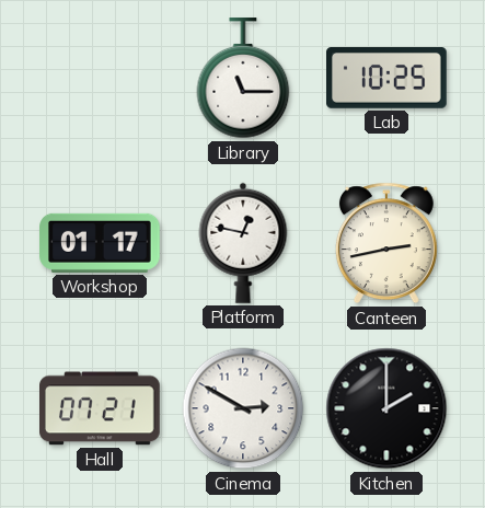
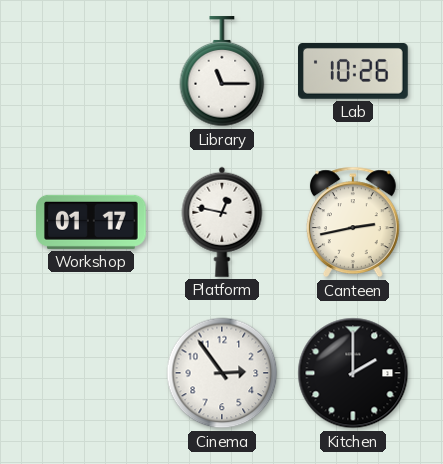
Lab: 10:25 -> 10:26
Hall: 07:21 -> none
Cinema: 2:50 -> 2:54
